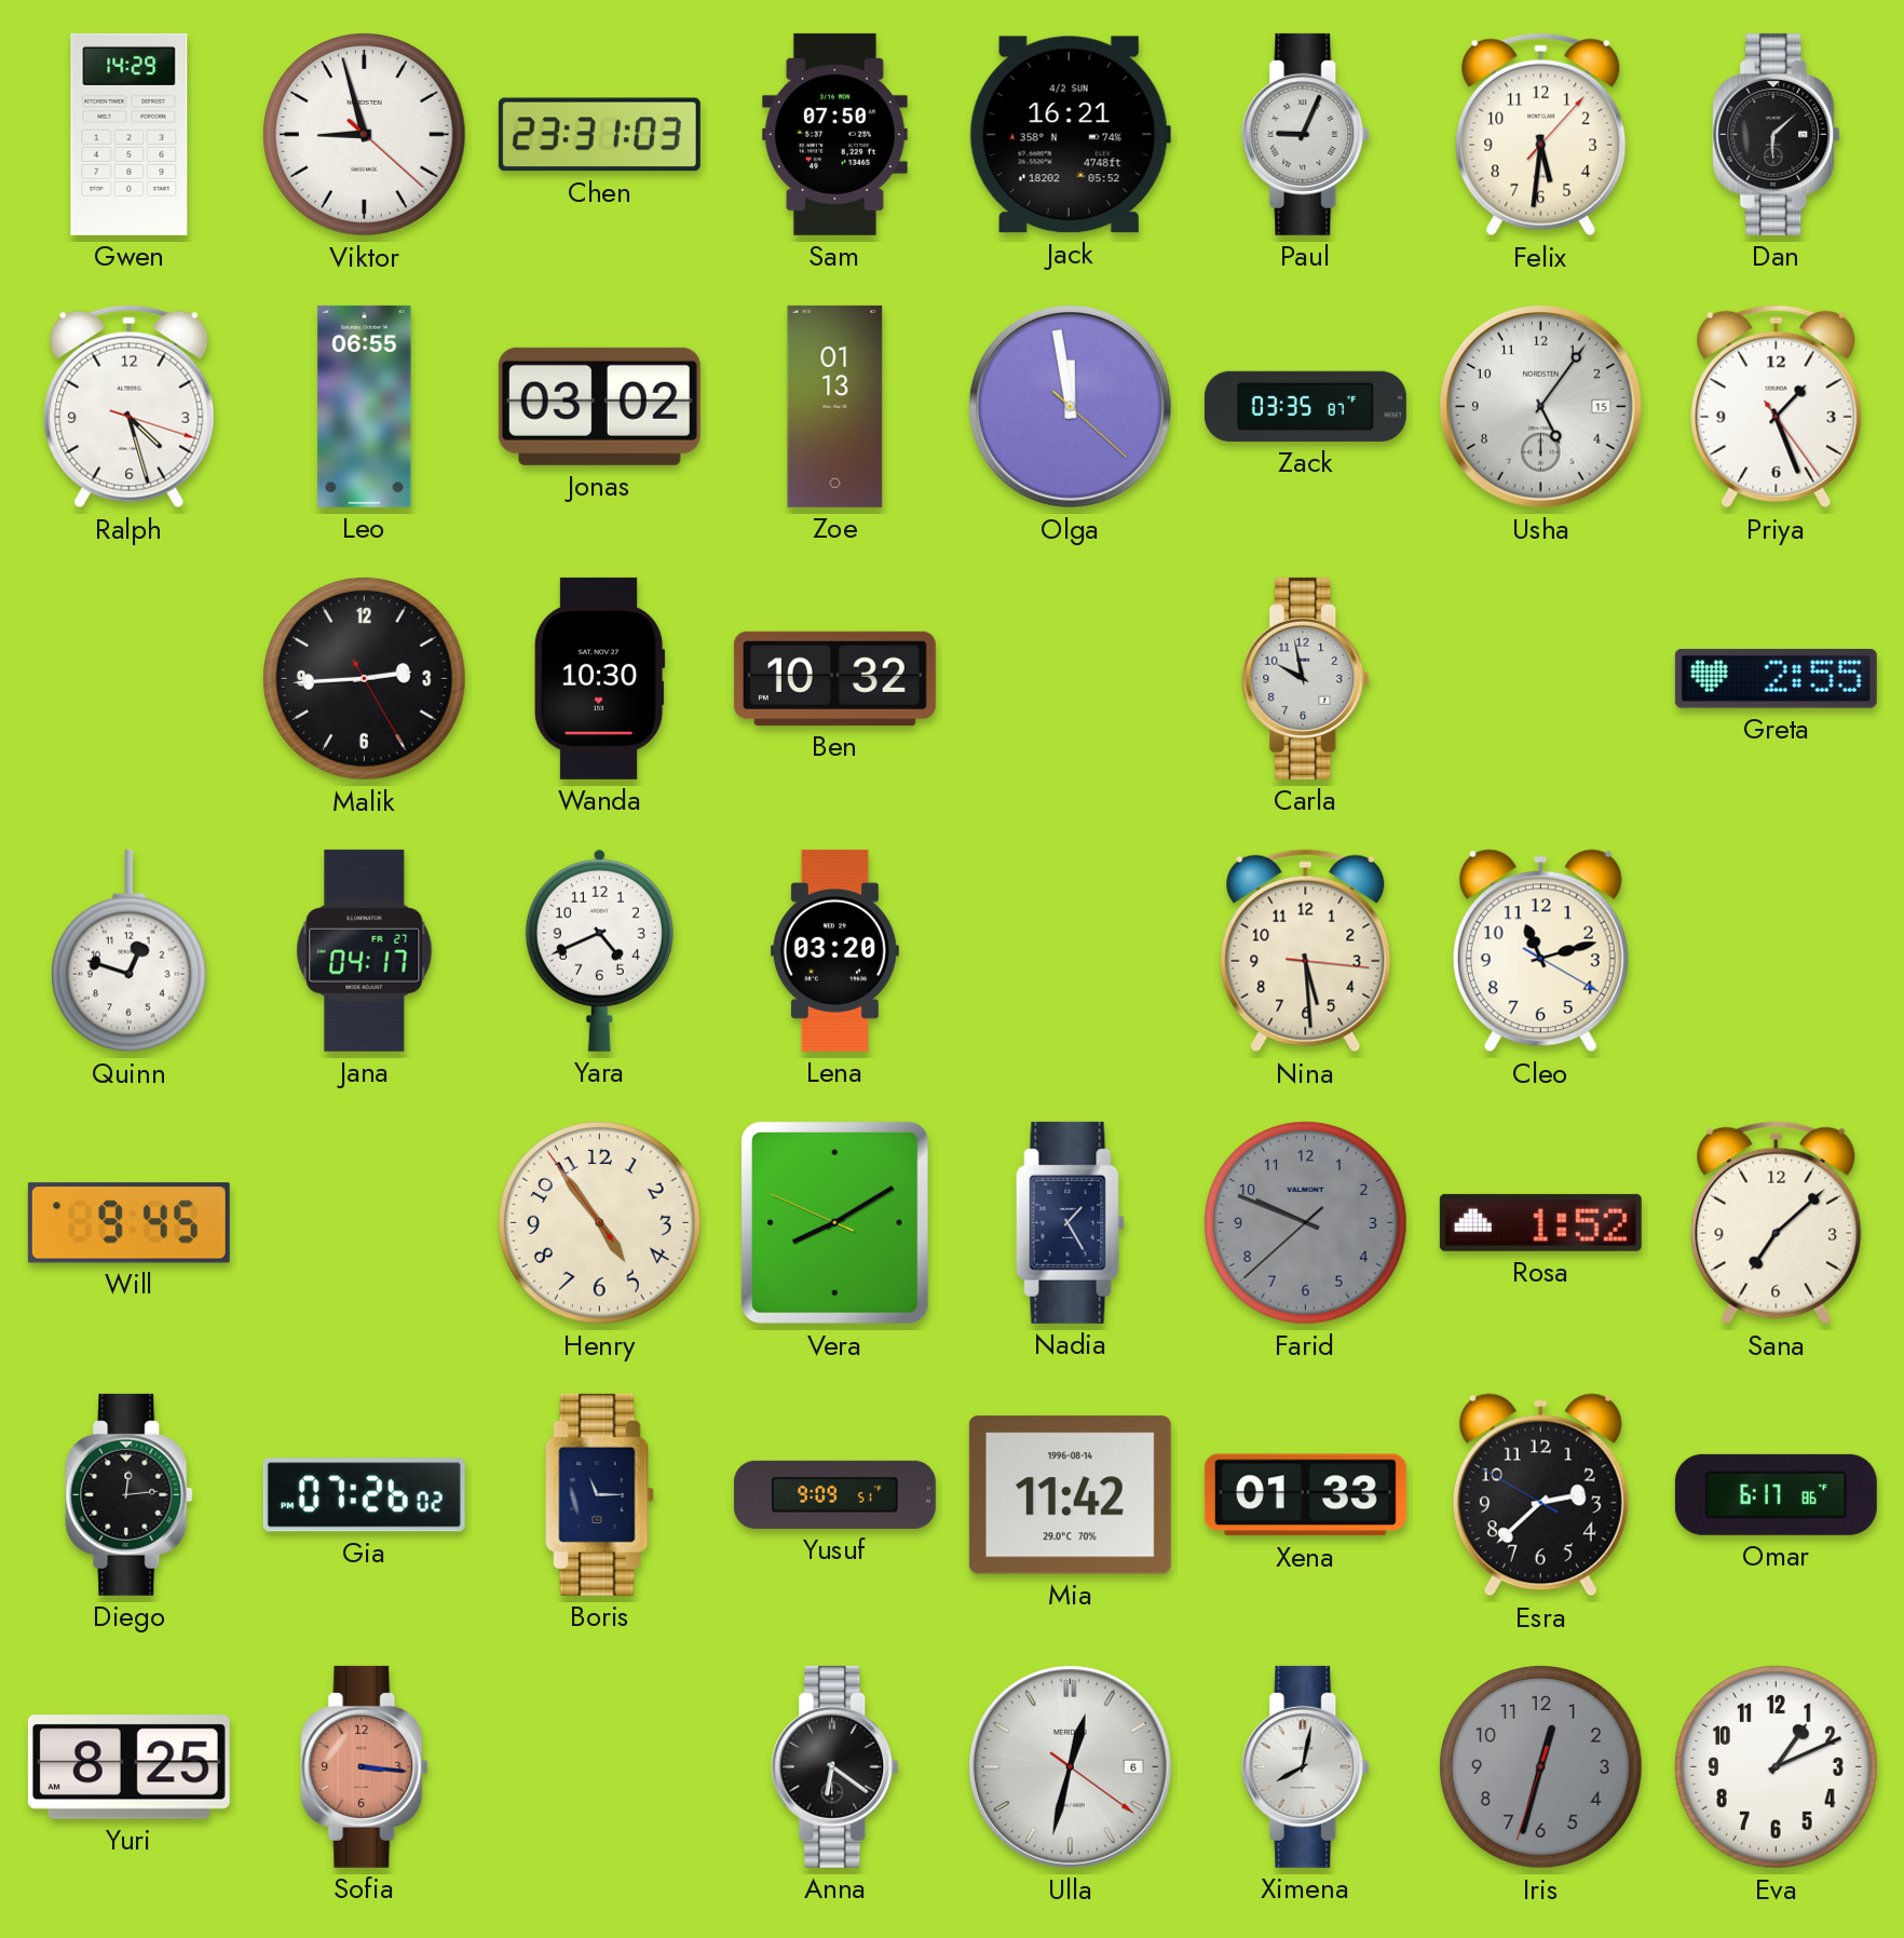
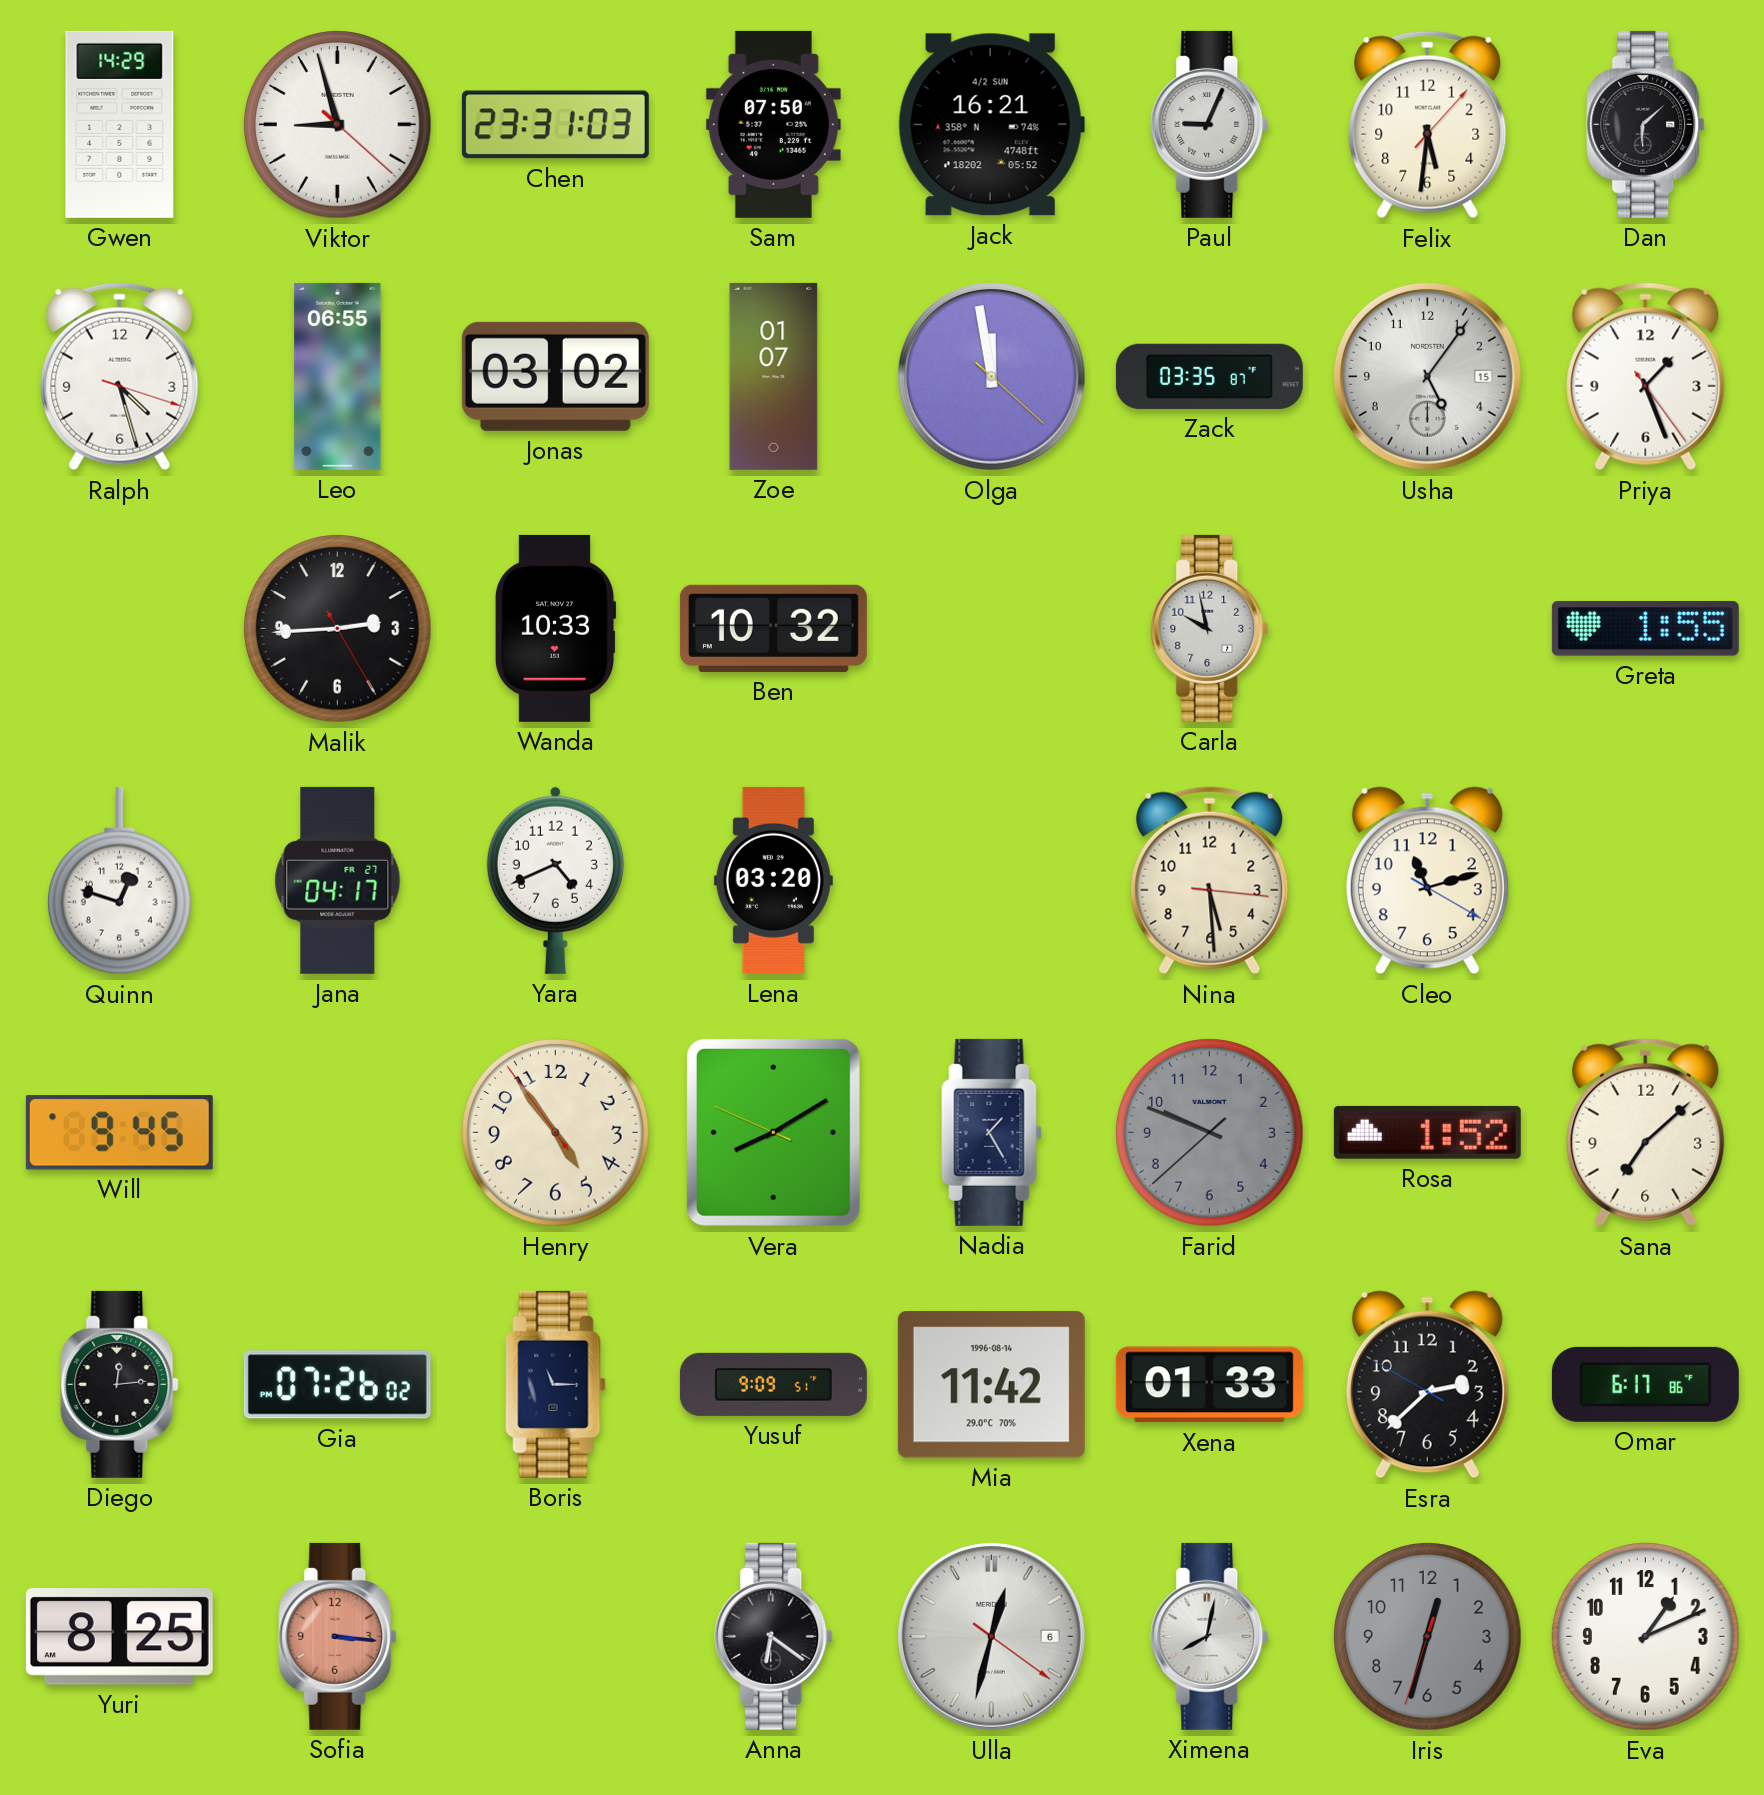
Zoe: 01:13 -> 01:07
Wanda: 10:30 -> 10:33
Greta: 2:55 -> 1:55
